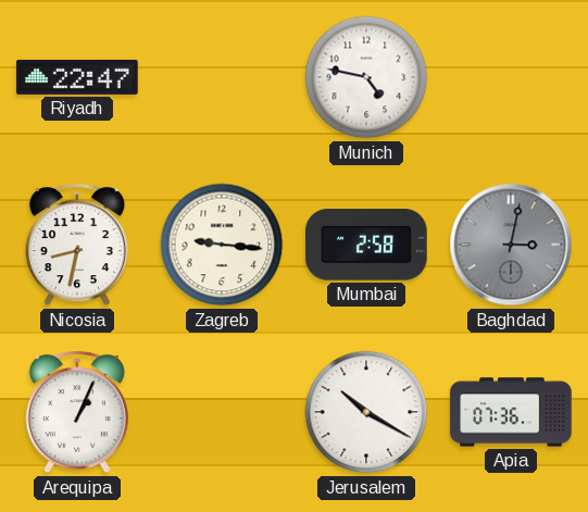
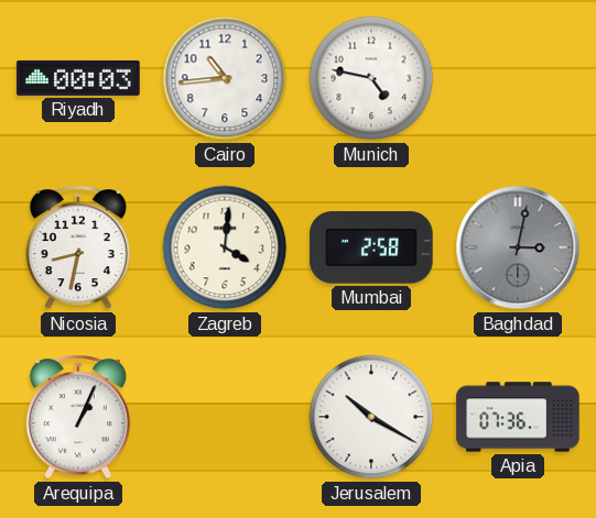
Riyadh: 22:47 -> 00:03
Cairo: none -> 10:44
Zagreb: 9:16 -> 4:01
